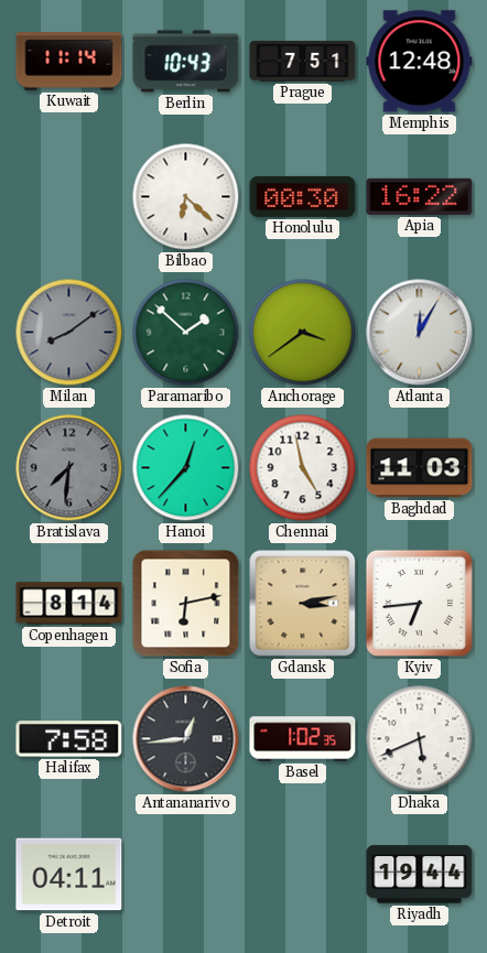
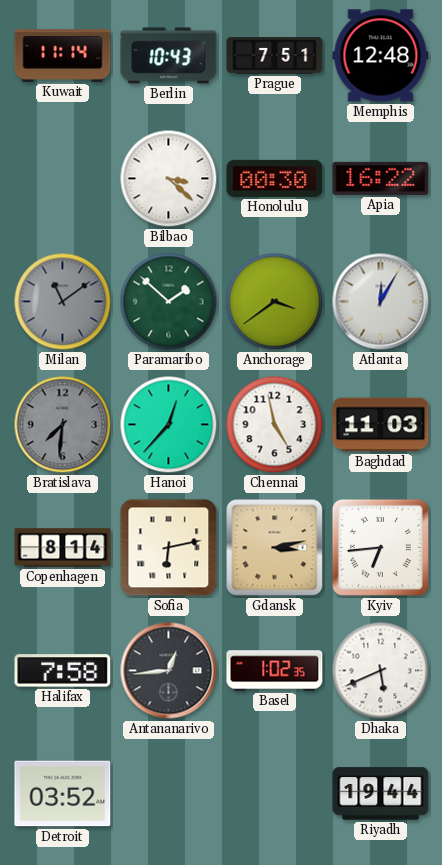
Bilbao: 6:22 -> 3:22
Milan: 8:09 -> 11:09
Detroit: 04:11 -> 03:52
